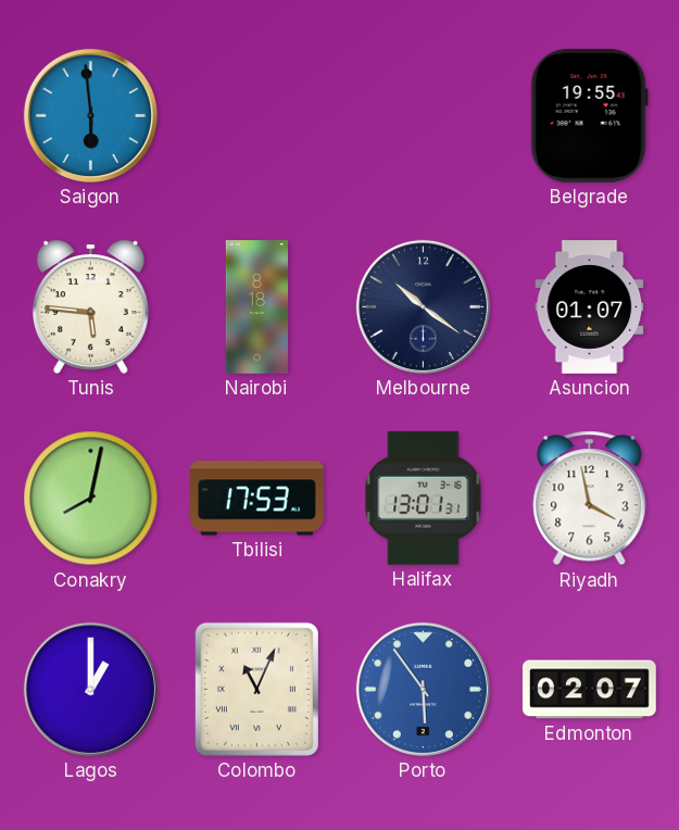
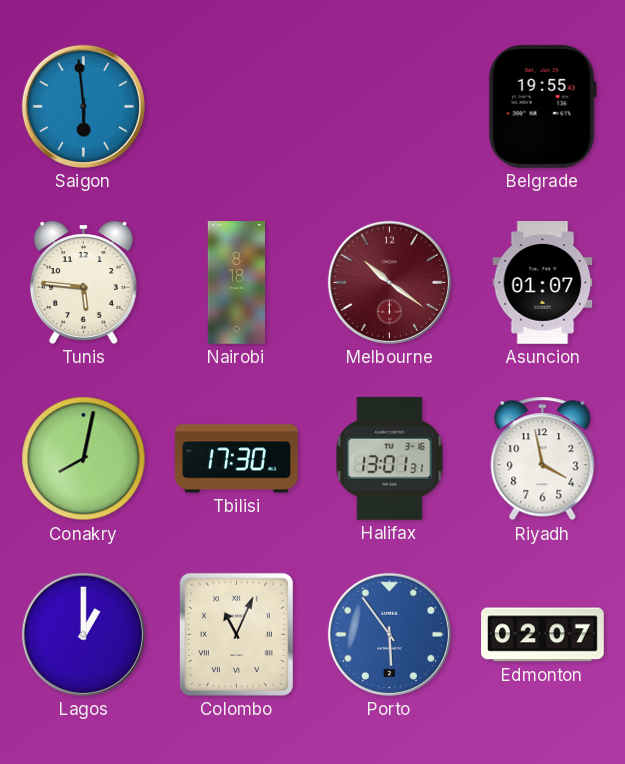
Melbourne dial: navy -> burgundy
Tbilisi: 17:53 -> 17:30
